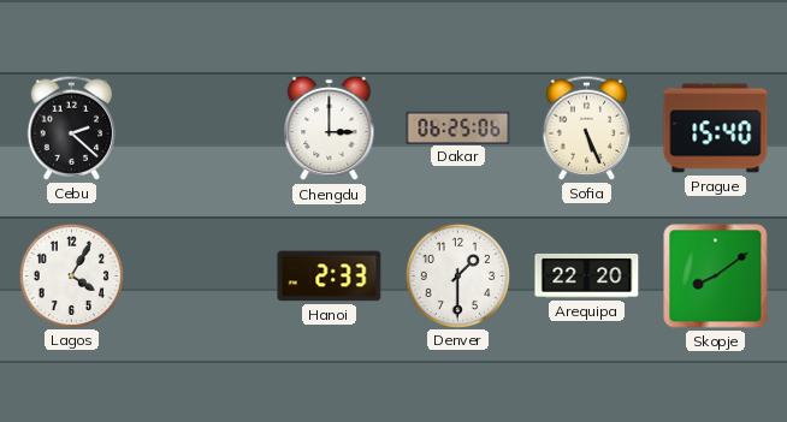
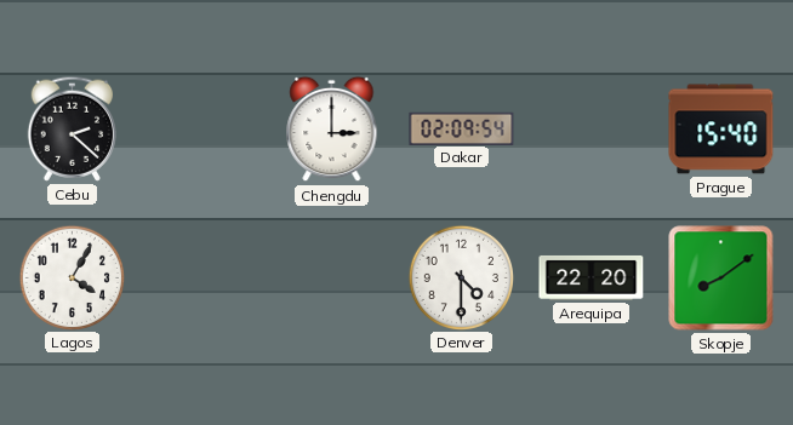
Dakar: 06:25 -> 02:09
Sofia: 5:26 -> none
Hanoi: 2:33 -> none
Denver: 1:30 -> 4:30
